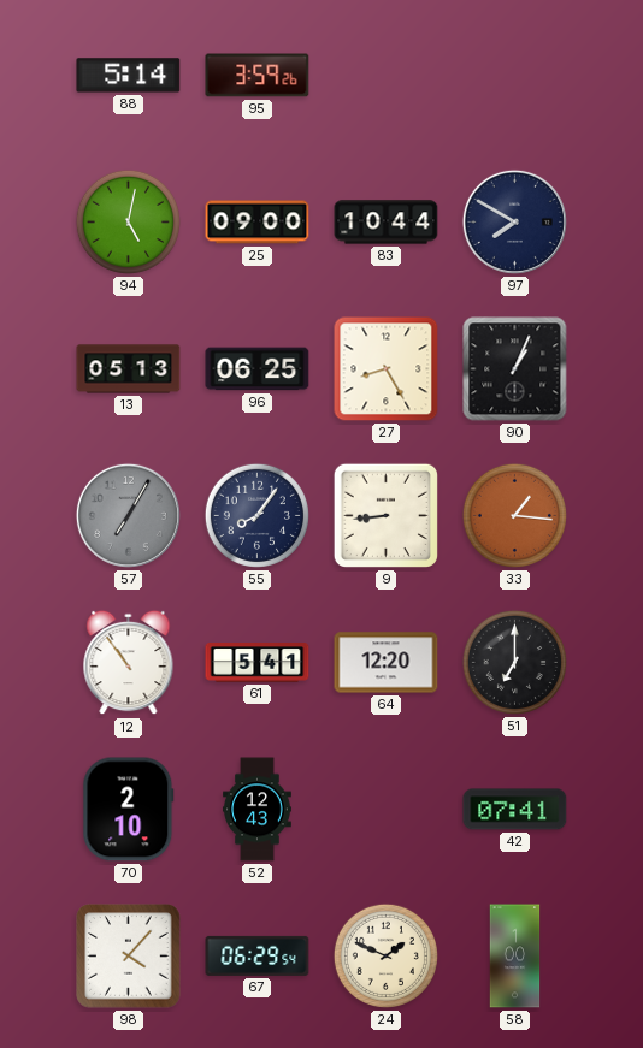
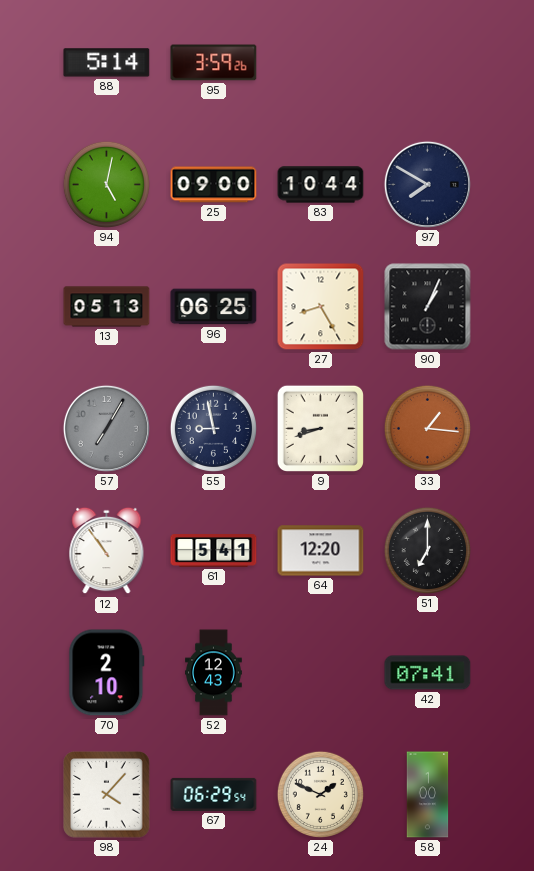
55: 8:06 -> 8:58
9: 8:44 -> 8:42
